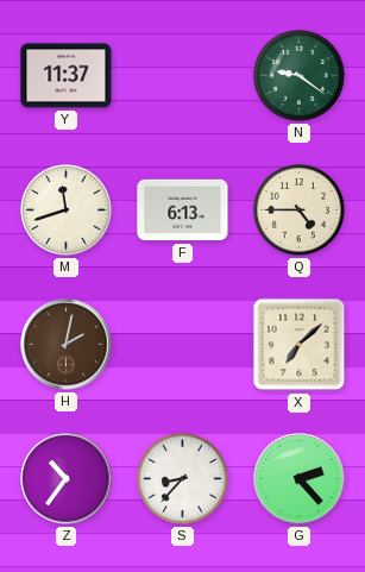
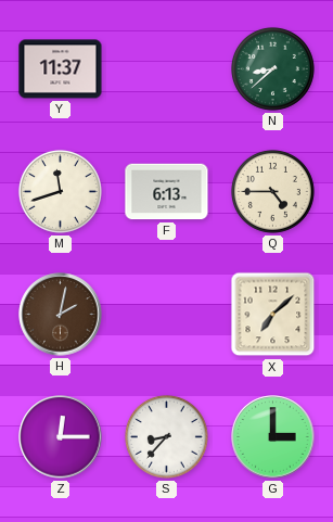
N: 9:21 -> 8:38
Z: 10:36 -> 12:15
G: 2:23 -> 3:00
